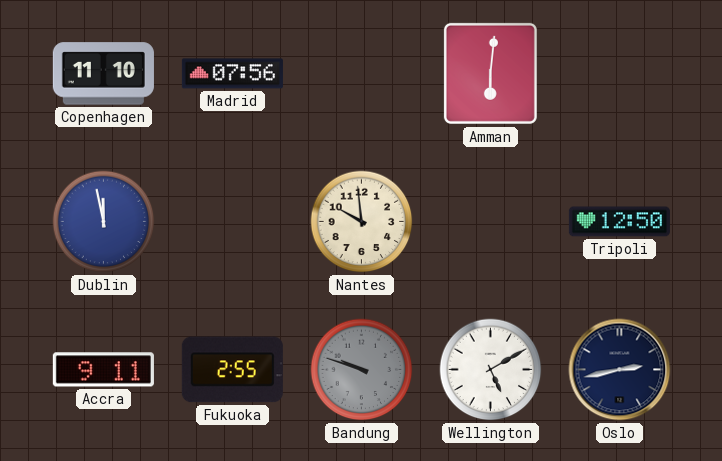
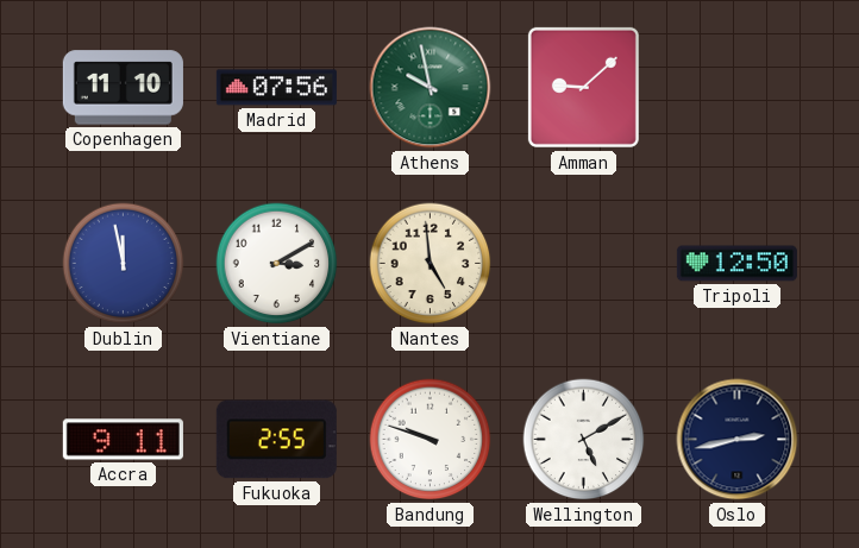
Athens: none -> 9:58
Amman: 6:01 -> 9:08
Vientiane: none -> 3:10
Nantes: 9:59 -> 4:59
Bandung dial: grey -> white
